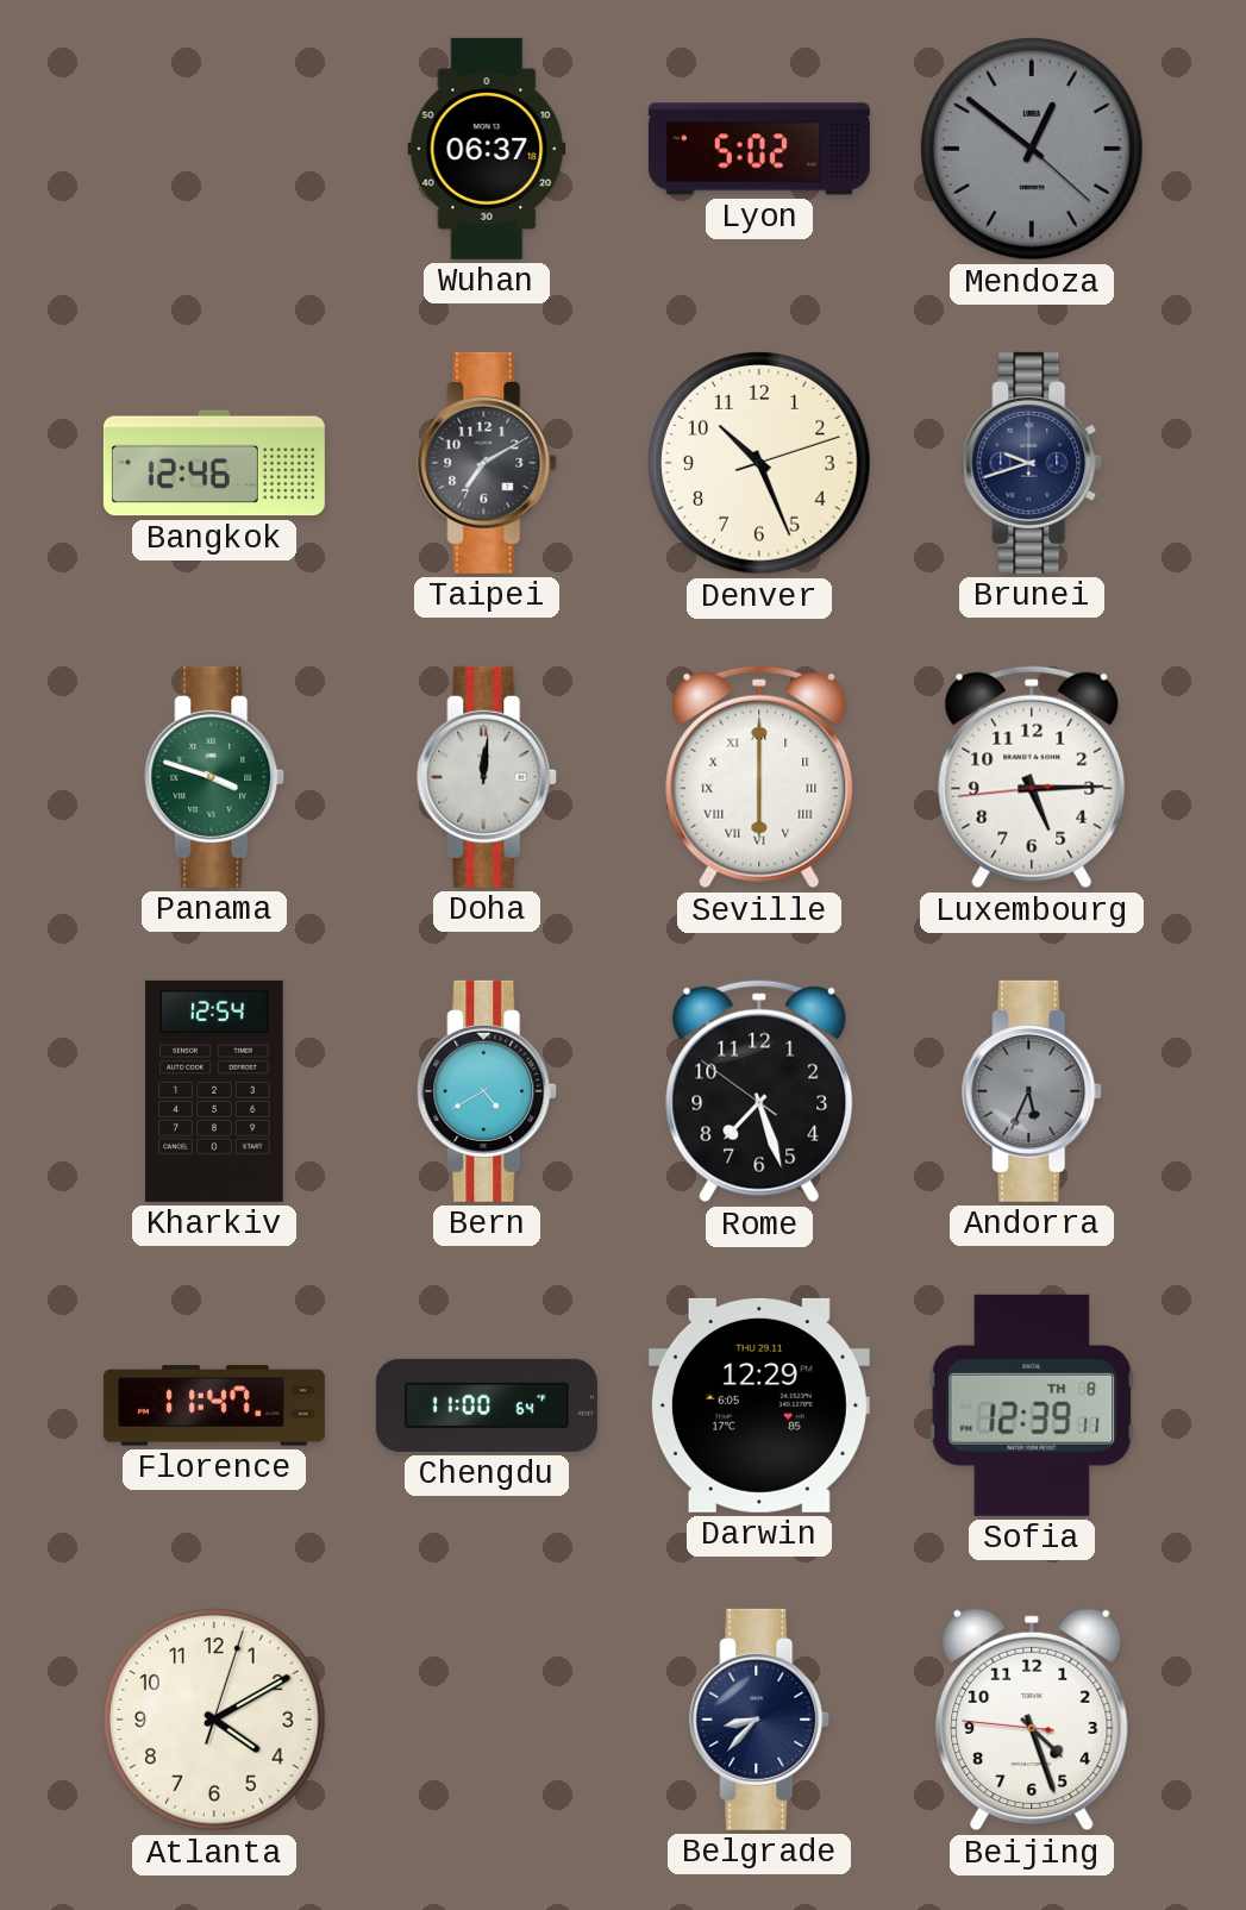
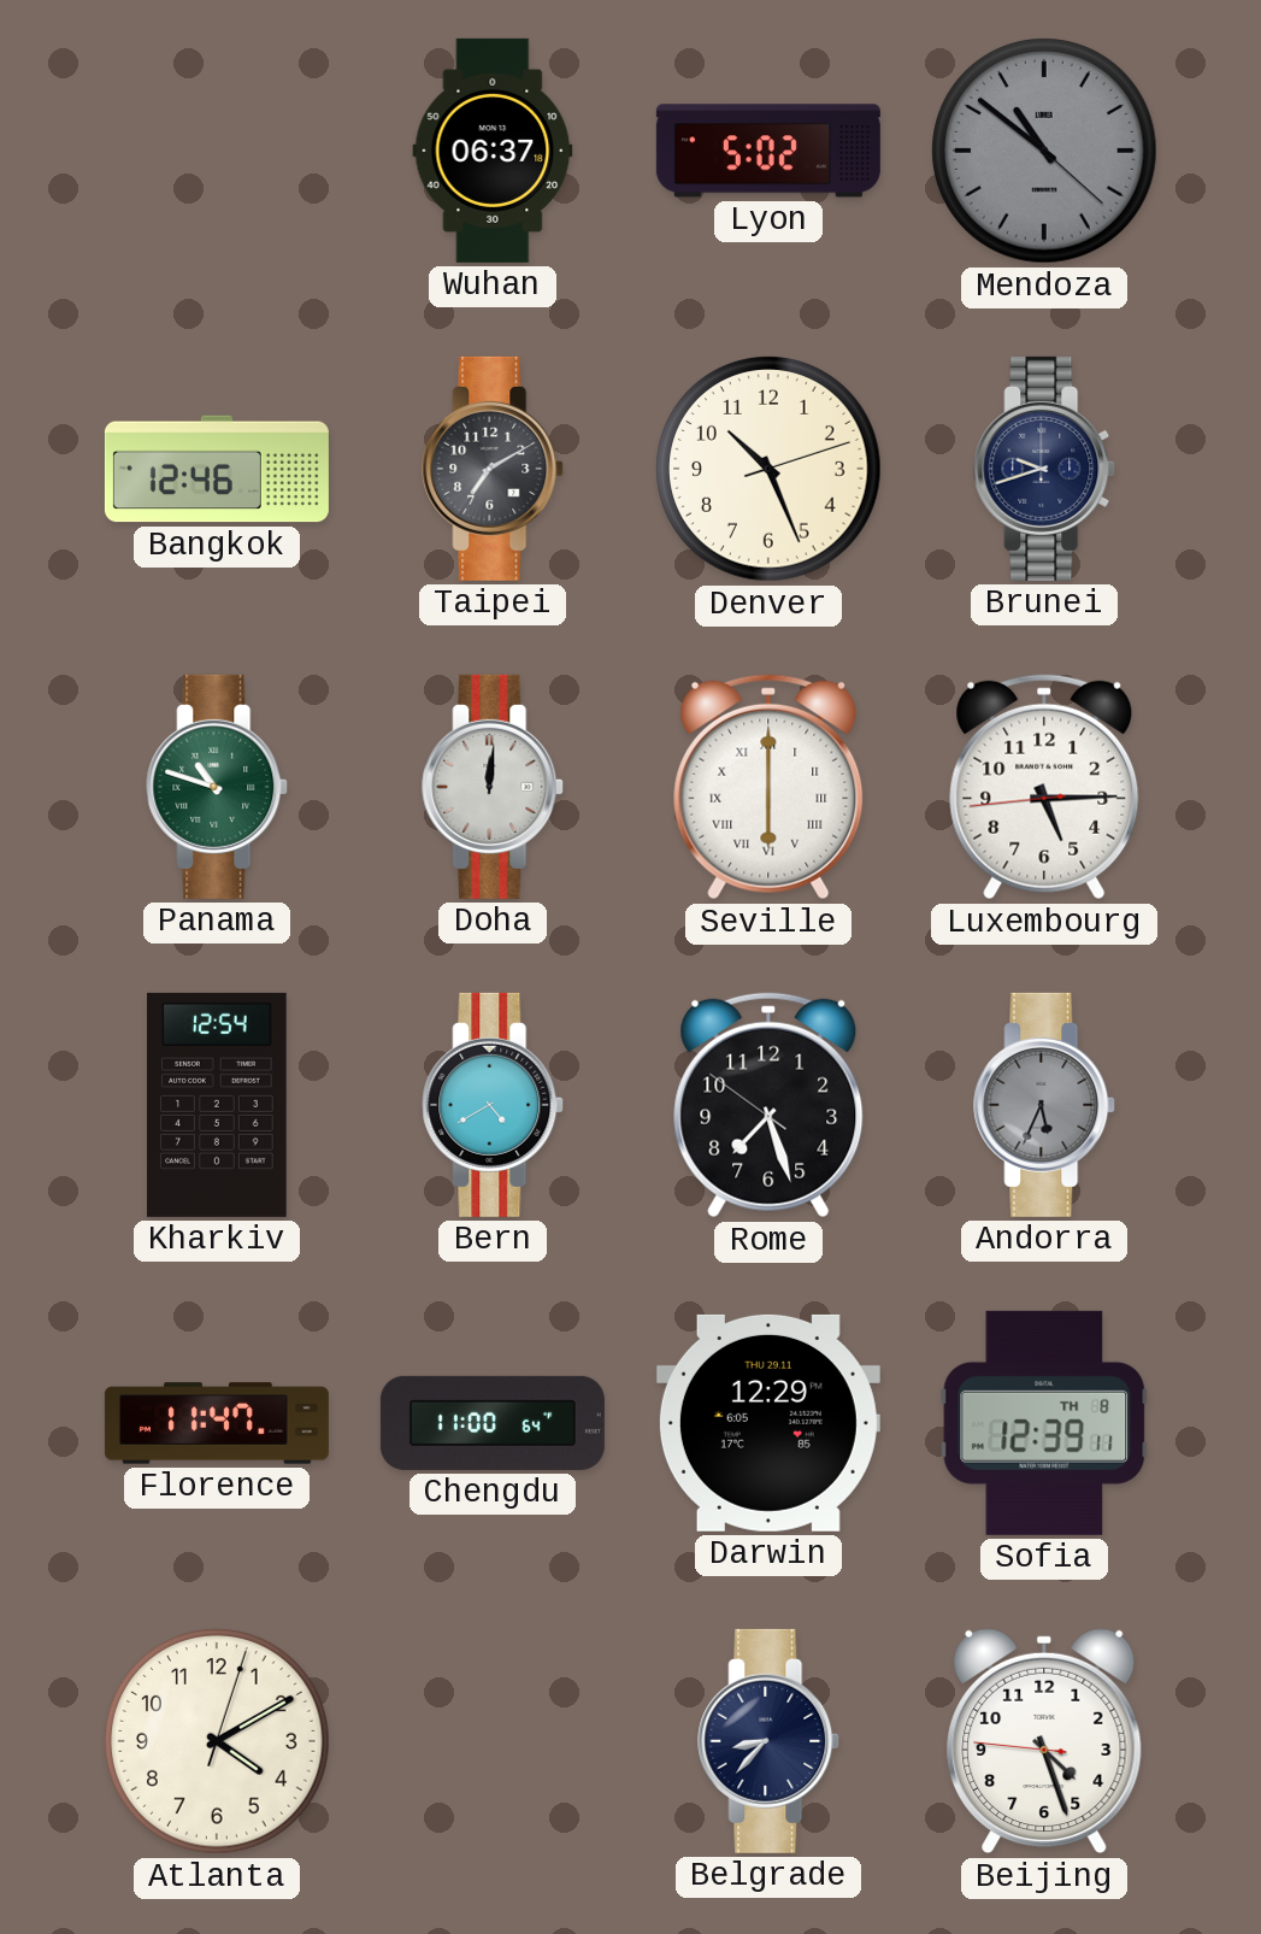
Mendoza: 12:51 -> 10:51
Panama: 3:48 -> 10:48
